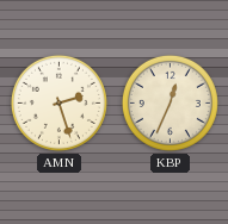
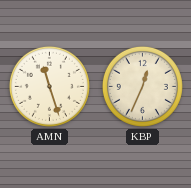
AMN: 2:27 -> 11:27
